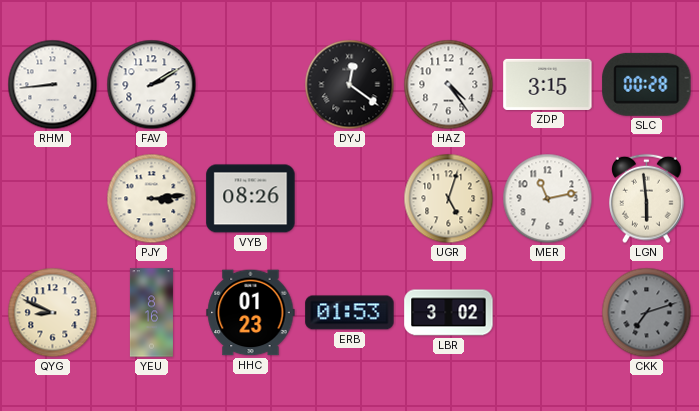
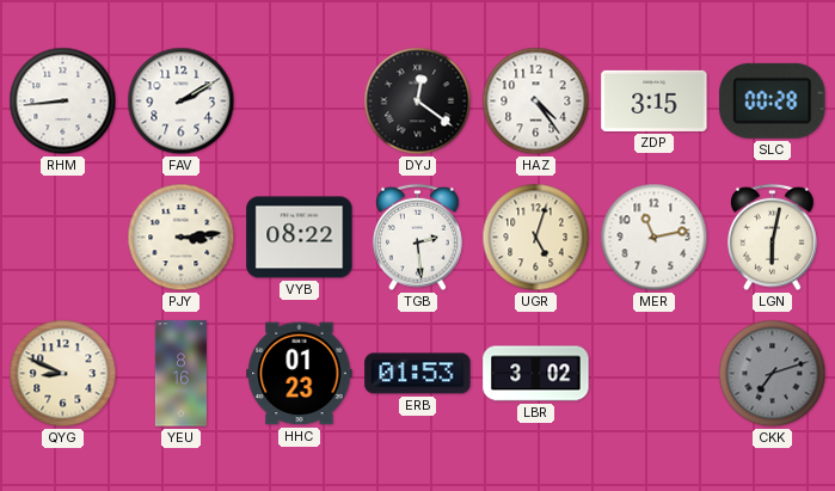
VYB: 08:26 -> 08:22
TGB: none -> 2:29
LGN: 5:59 -> 6:02
